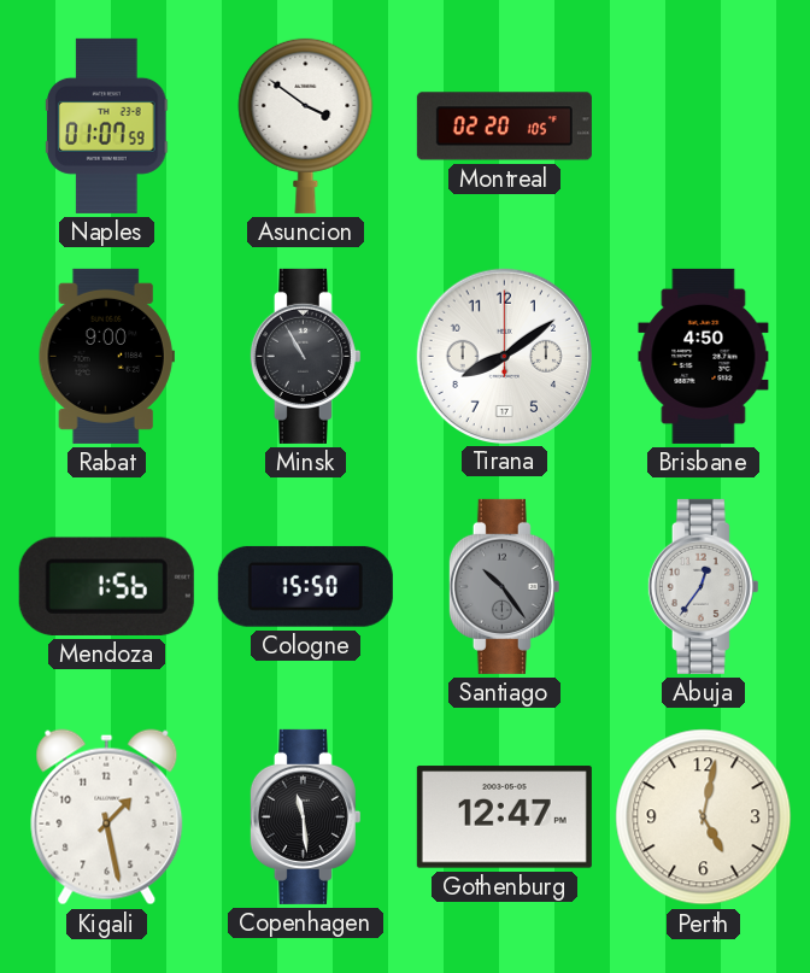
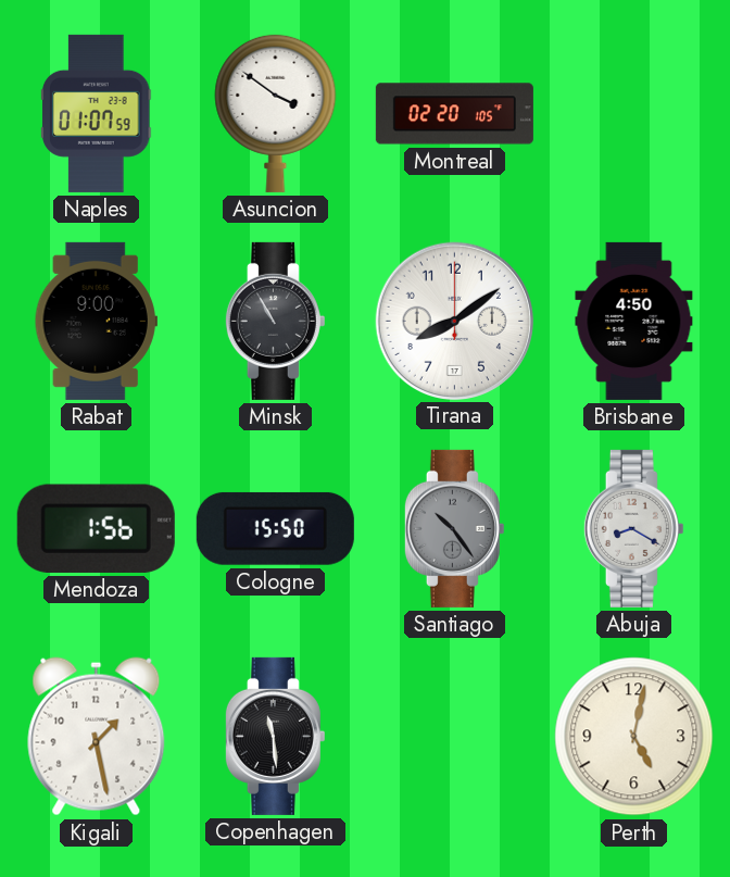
Abuja: 12:36 -> 8:20
Gothenburg: 12:47 -> none
